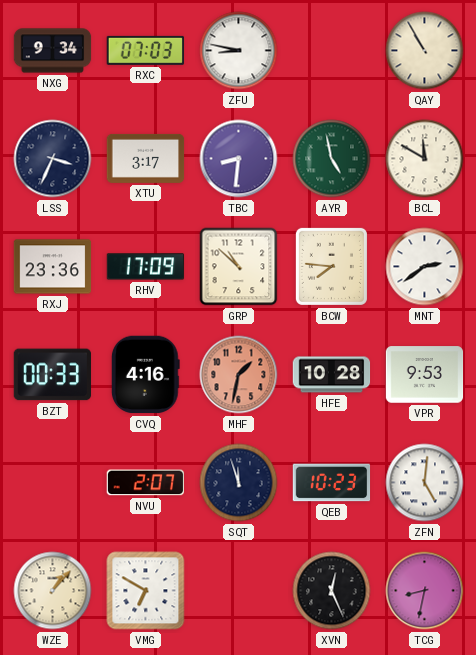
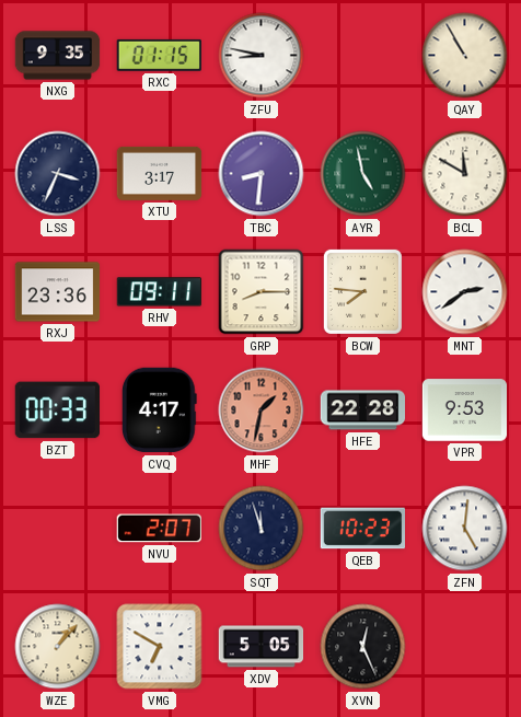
NXG: 9:34 -> 9:35
RXC: 07:03 -> 01:15
RHV: 17:09 -> 09:11
GRP: 10:52 -> 8:15
CVQ: 4:16 -> 4:17
HFE: 10:28 -> 22:28
XDV: none -> 5:05
TCG: 8:32 -> none
